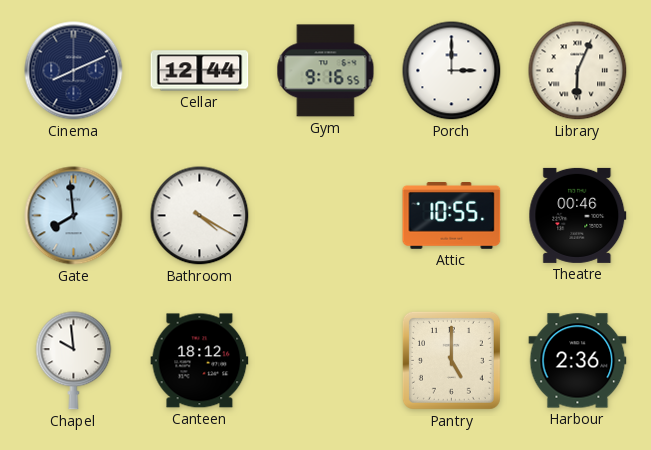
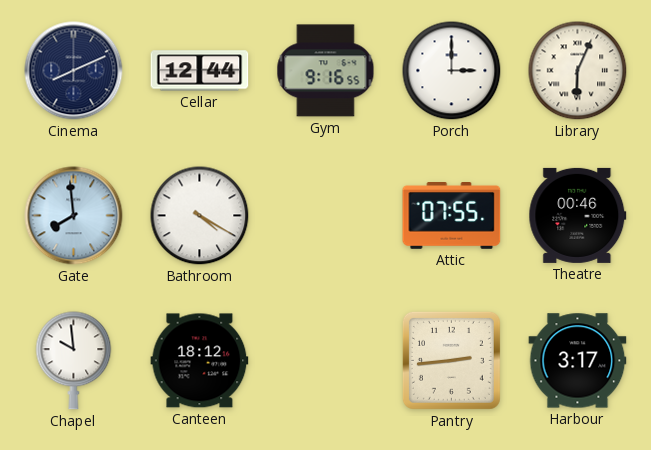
Attic: 10:55 -> 07:55
Pantry: 5:00 -> 2:44
Harbour: 2:36 -> 3:17
